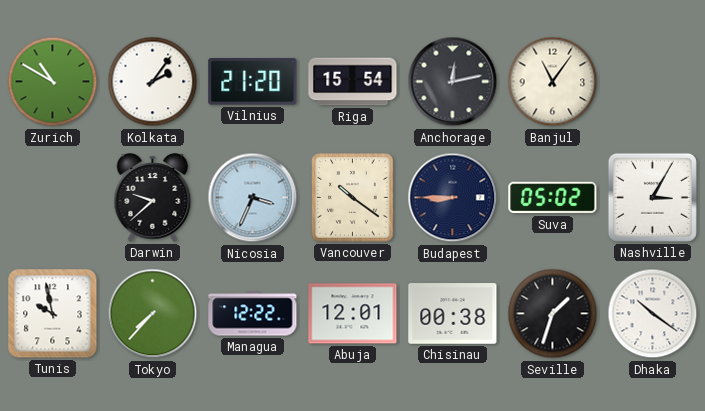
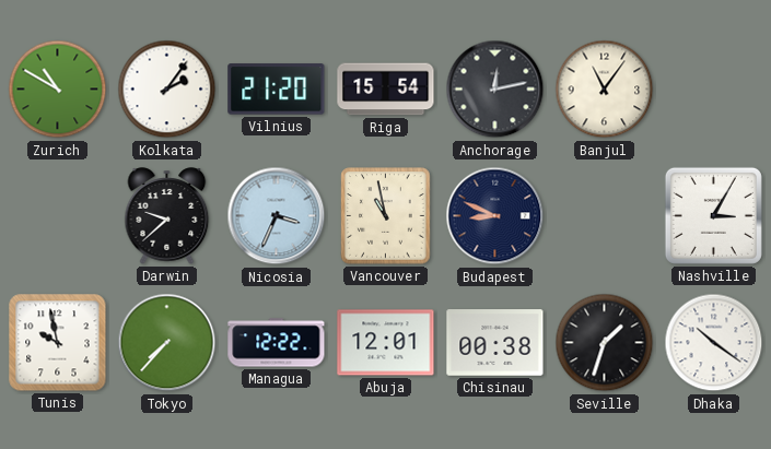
Vancouver: 10:21 -> 10:58
Budapest: 8:45 -> 8:49
Suva: 05:02 -> none
